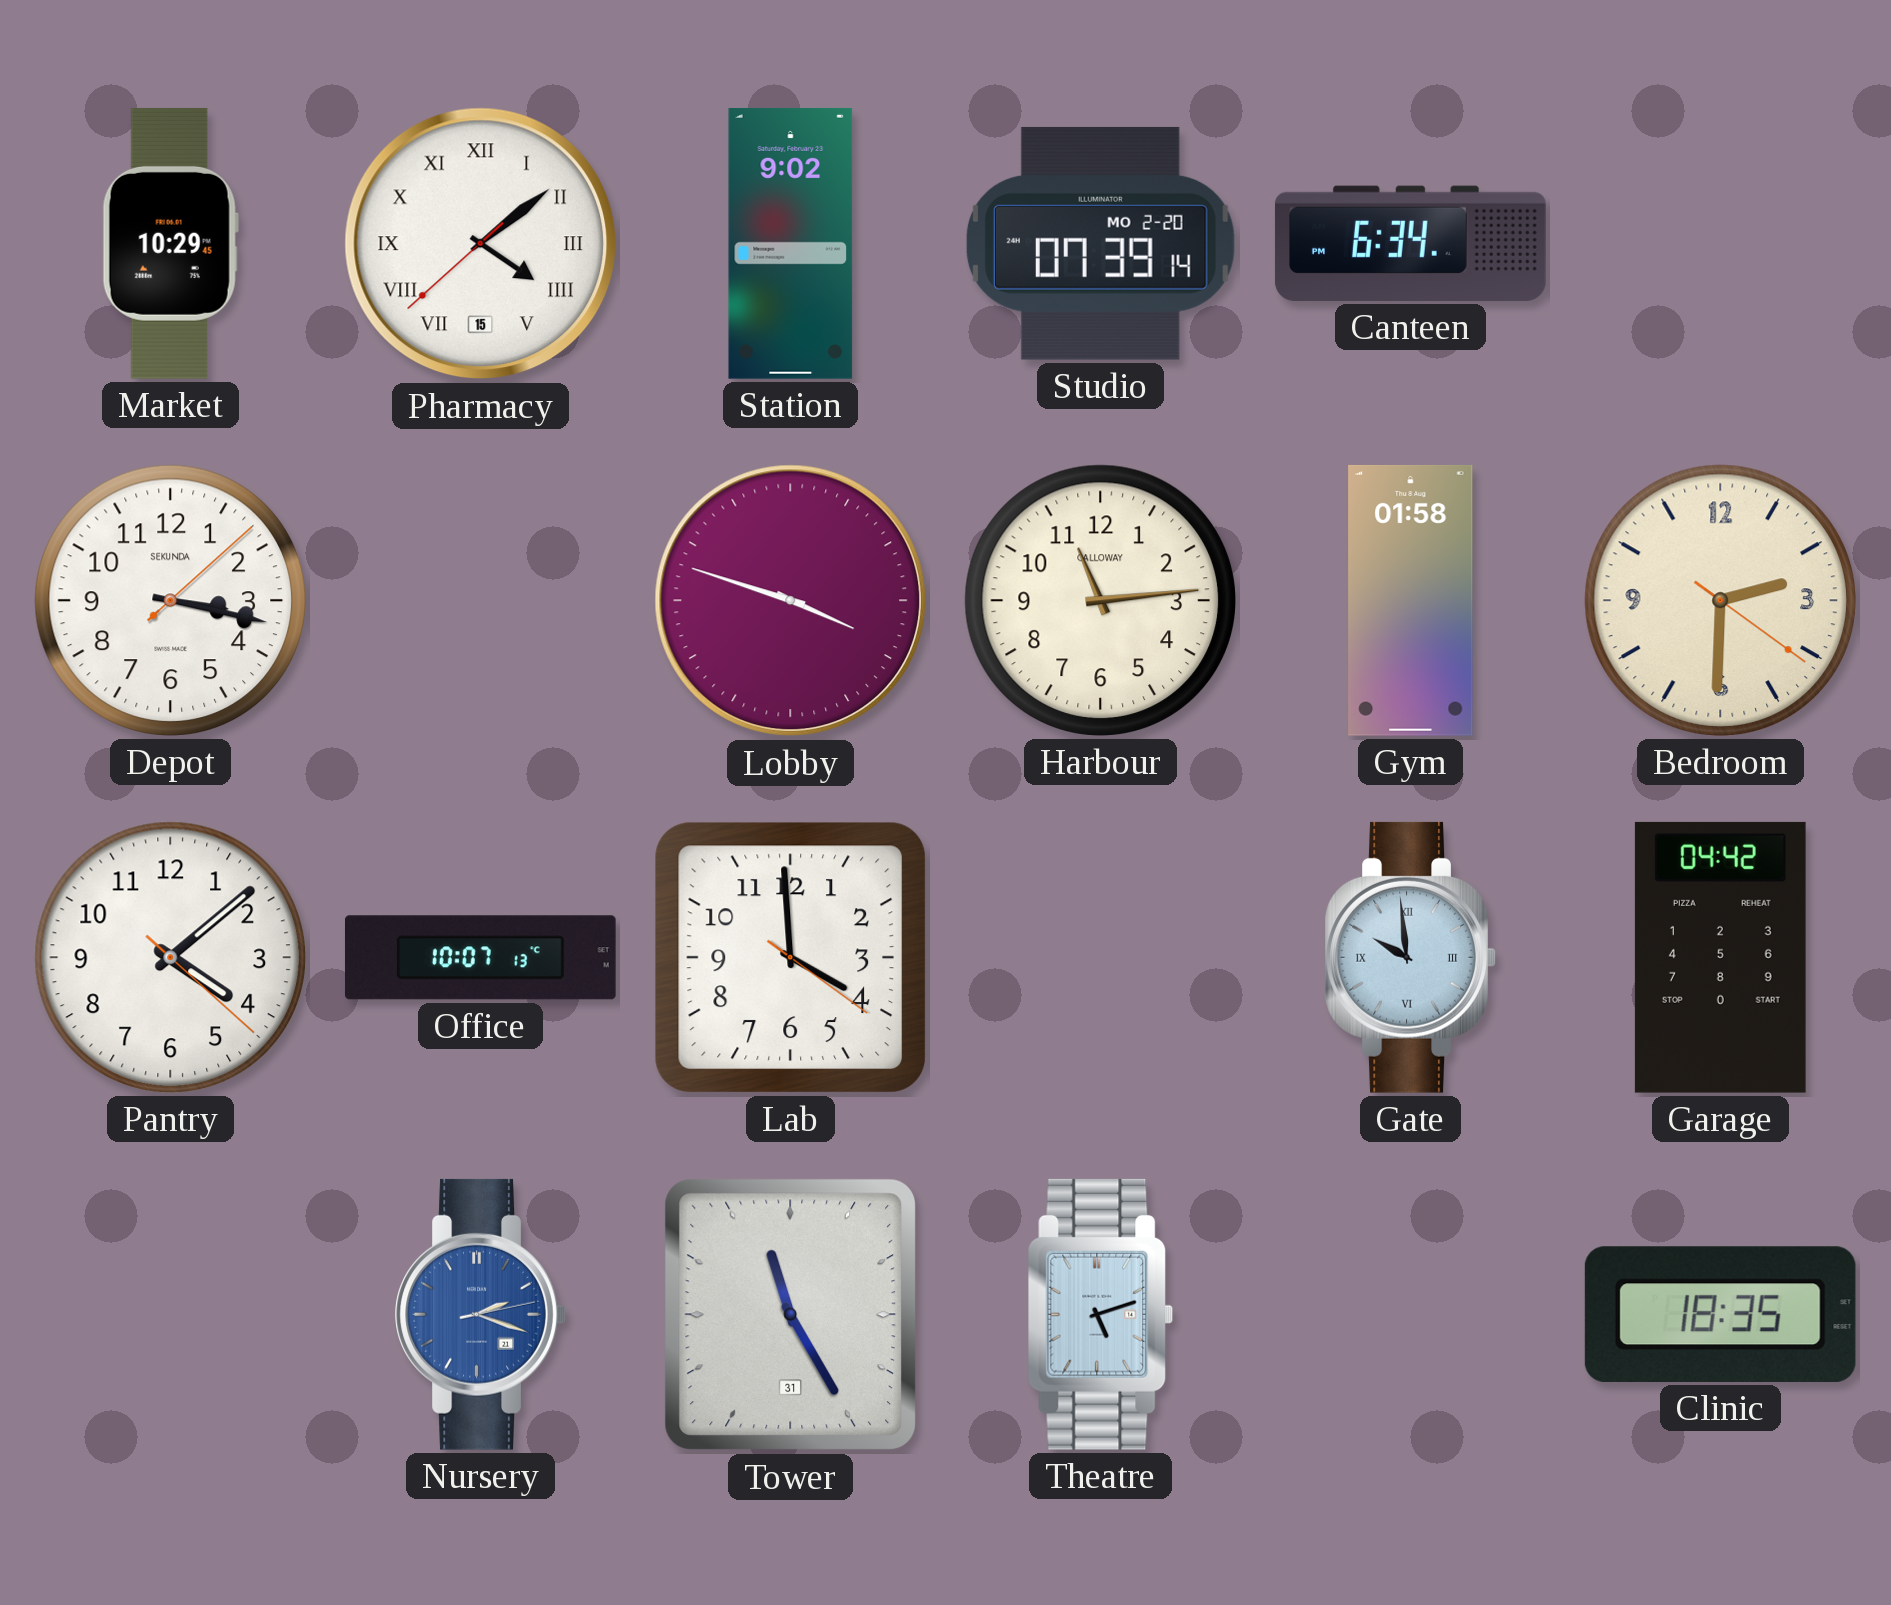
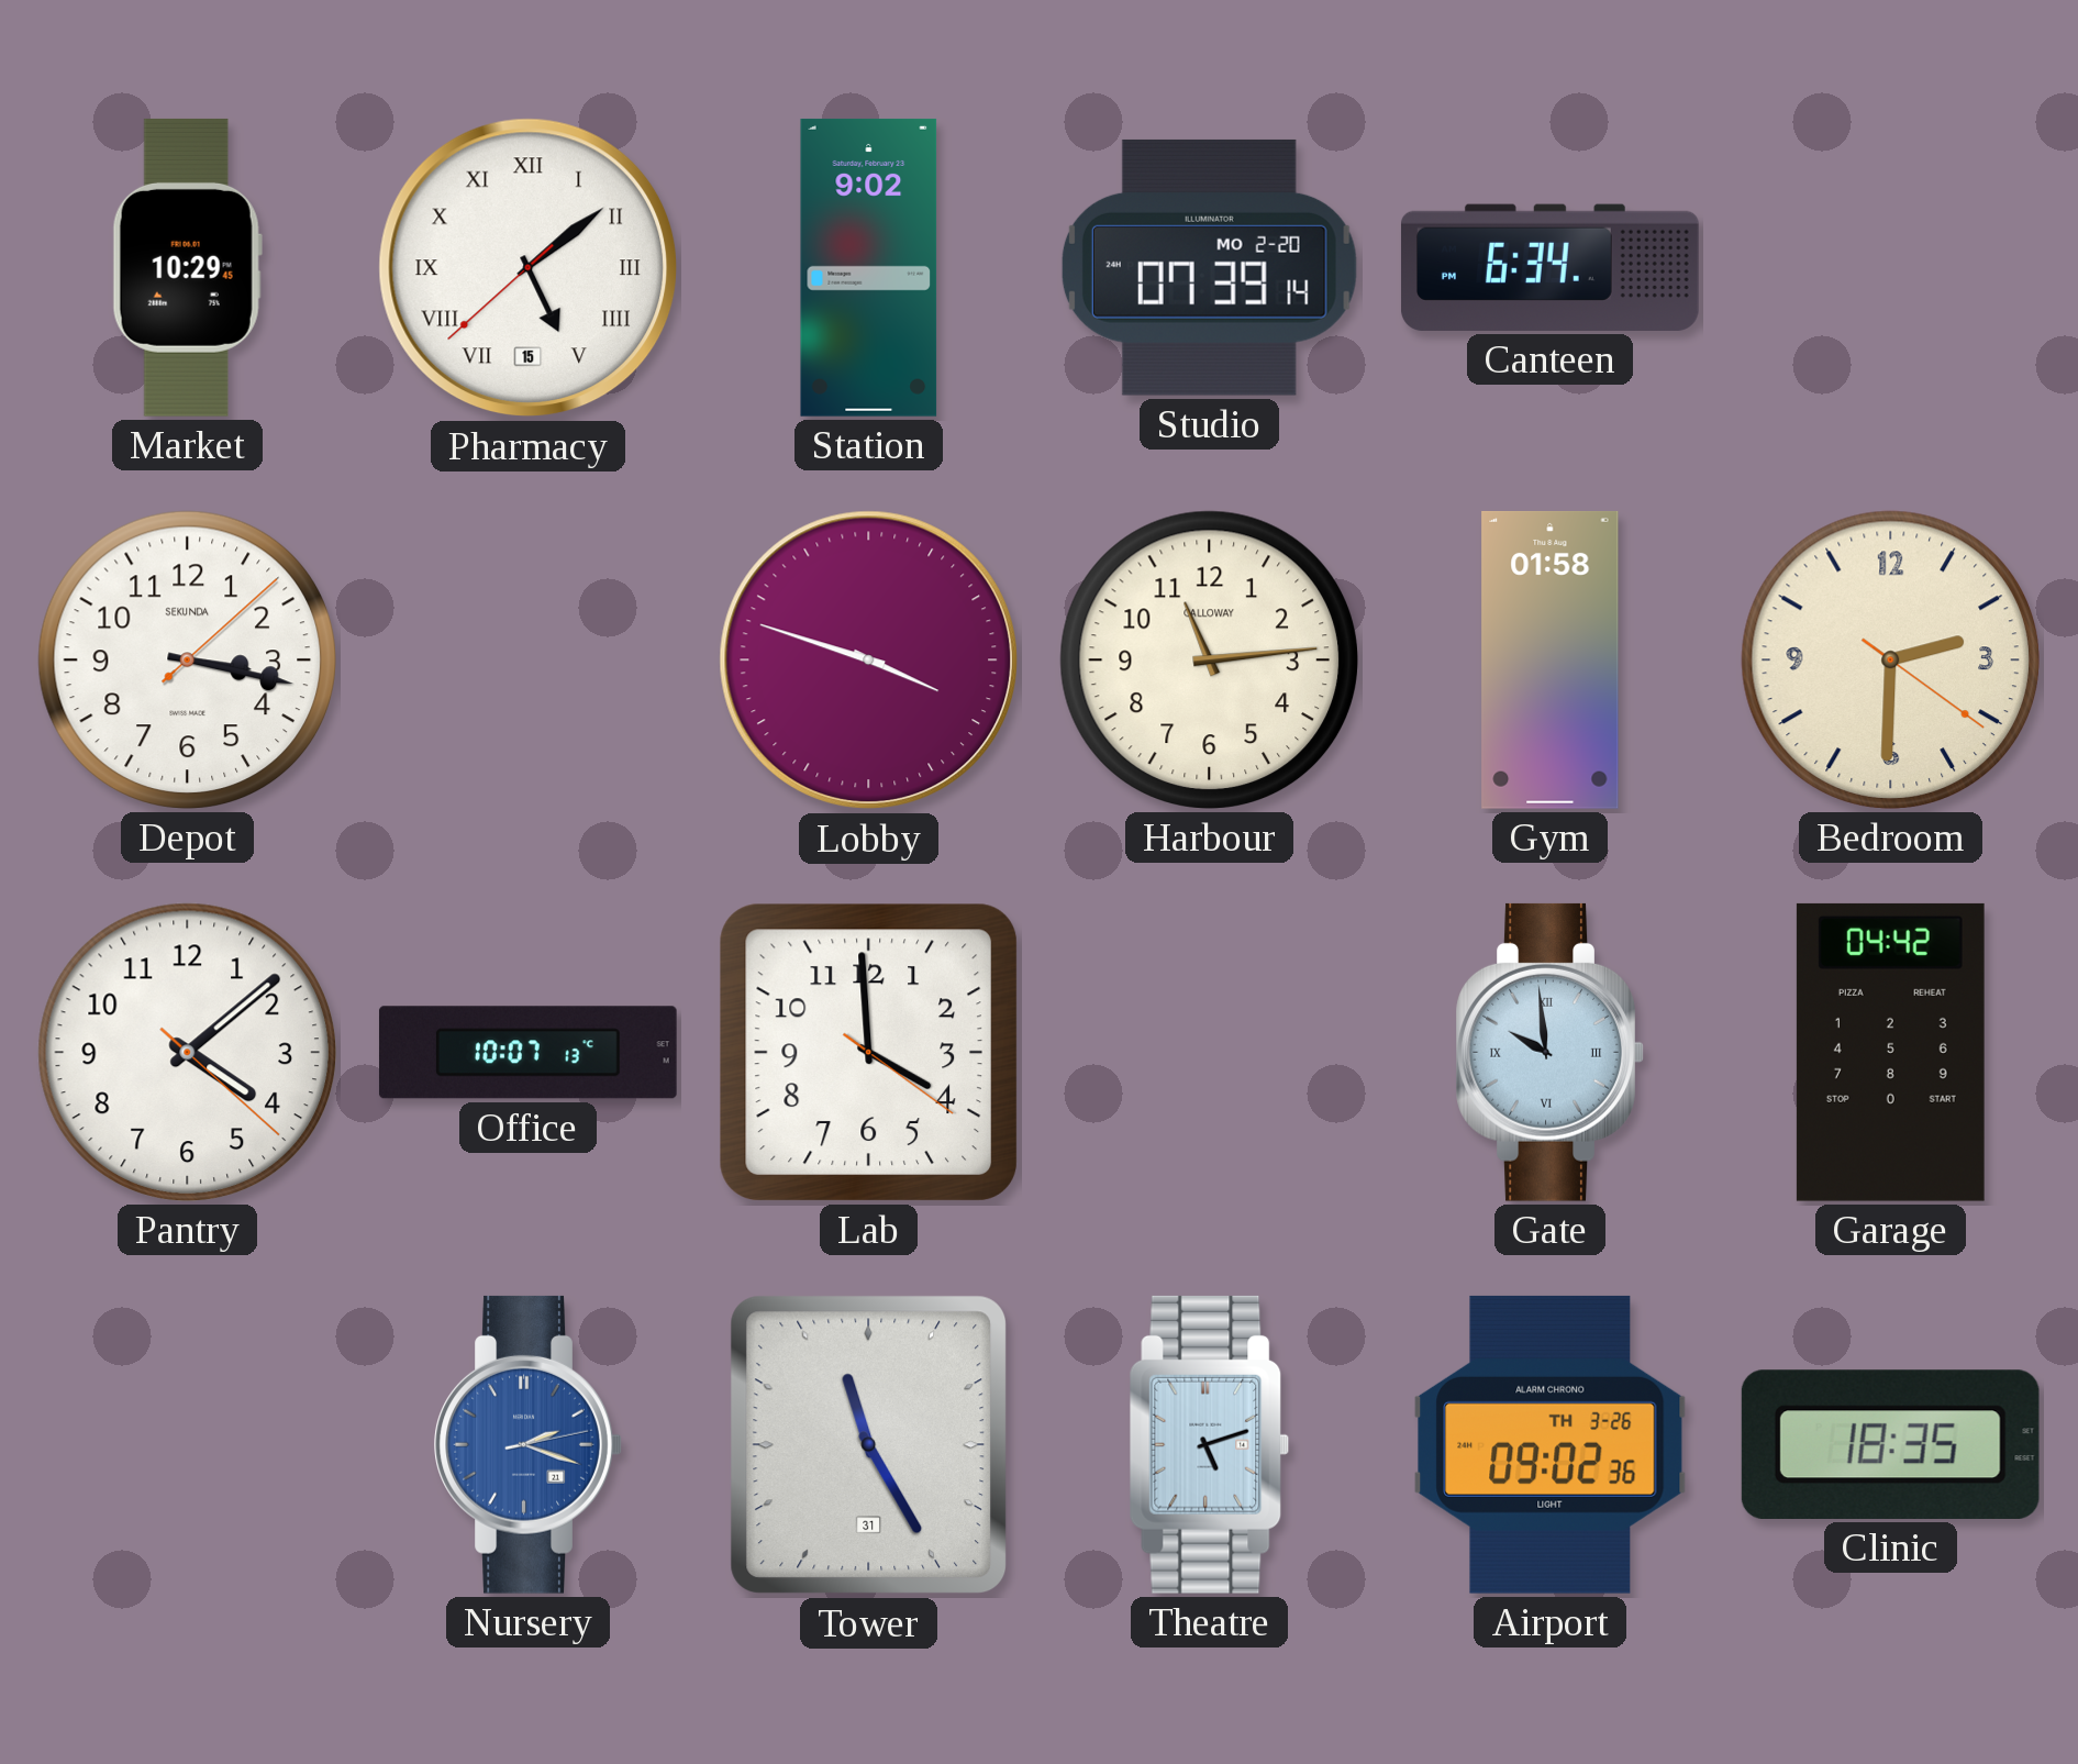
Pharmacy: 4:08 -> 5:08
Airport: none -> 09:02
